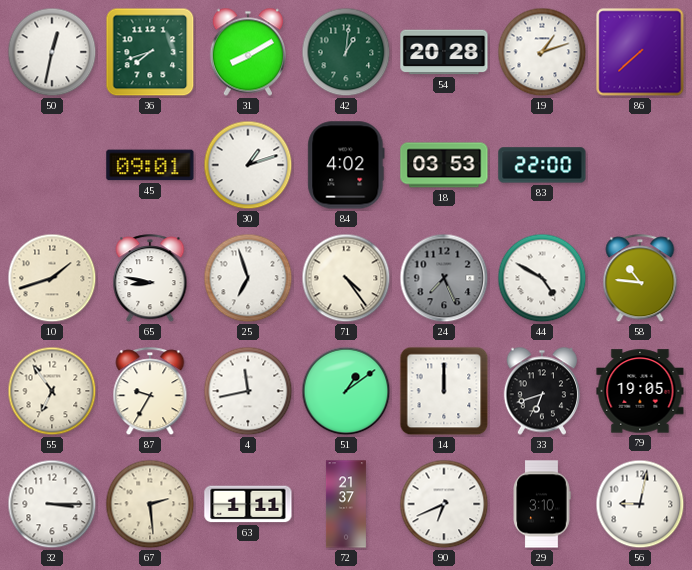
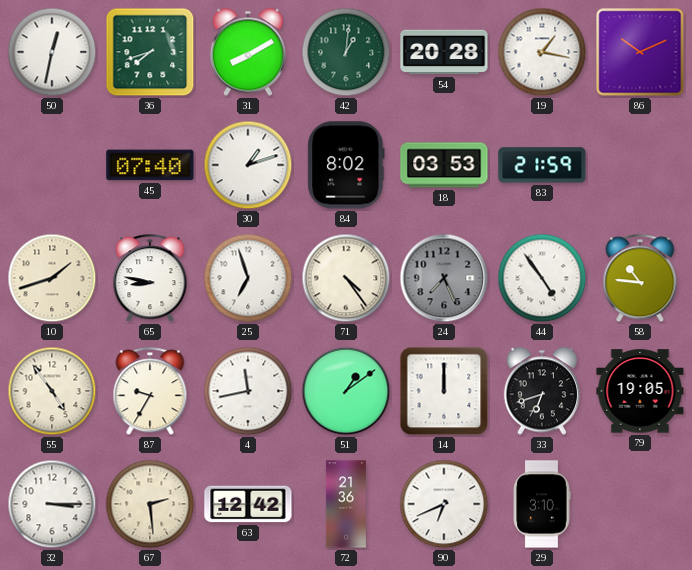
19: 1:12 -> 1:17
86: 7:38 -> 10:11
45: 09:01 -> 07:40
84: 4:02 -> 8:02
83: 22:00 -> 21:59
44: 4:50 -> 4:54
55: 6:54 -> 4:54
63: 1:11 -> 12:42
72: 21:37 -> 21:36
56: 9:02 -> none
